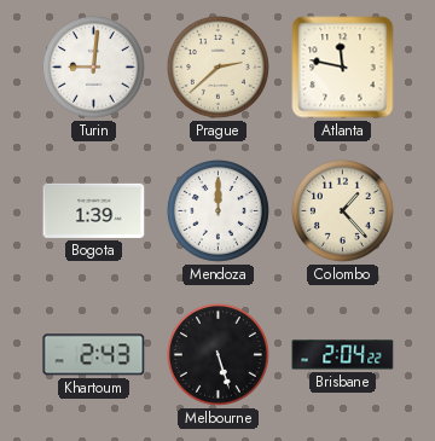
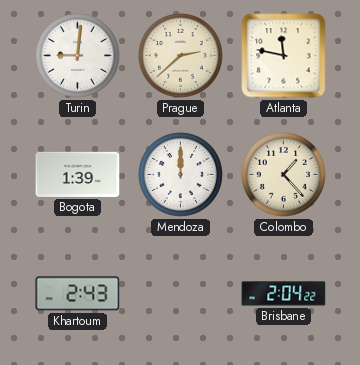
Melbourne: 5:27 -> none
